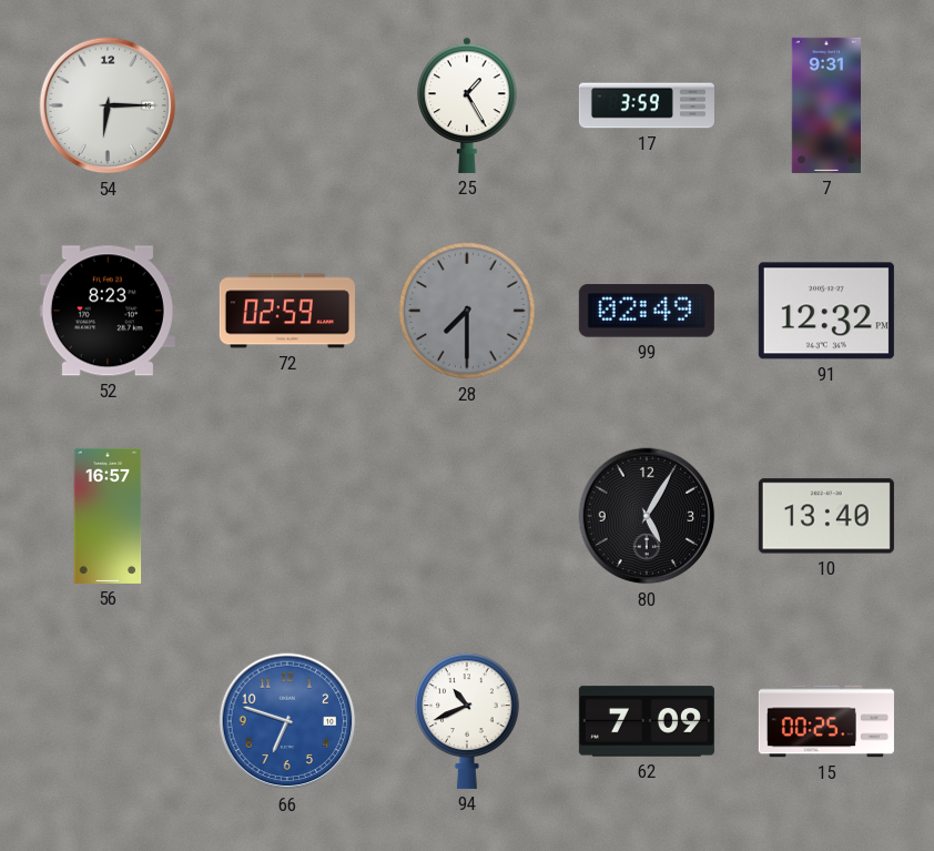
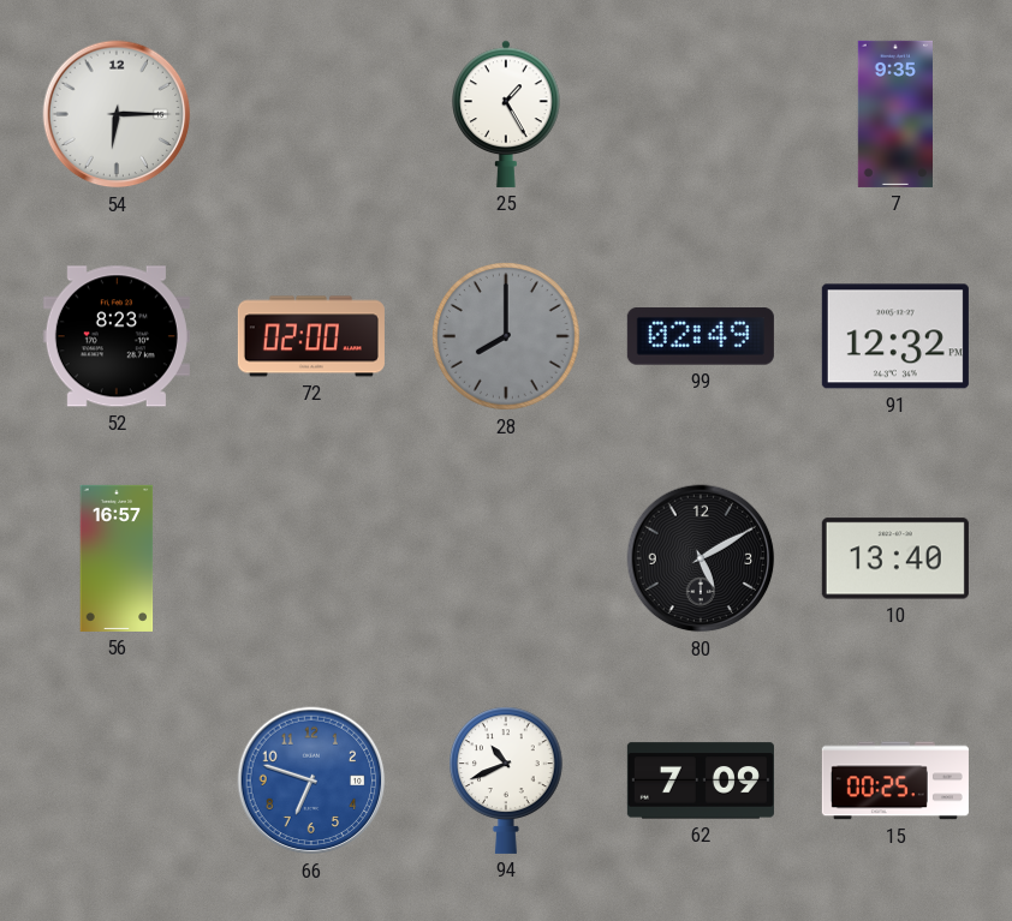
17: 3:59 -> none
7: 9:31 -> 9:35
72: 02:59 -> 02:00
28: 7:30 -> 8:00
80: 5:05 -> 5:10
